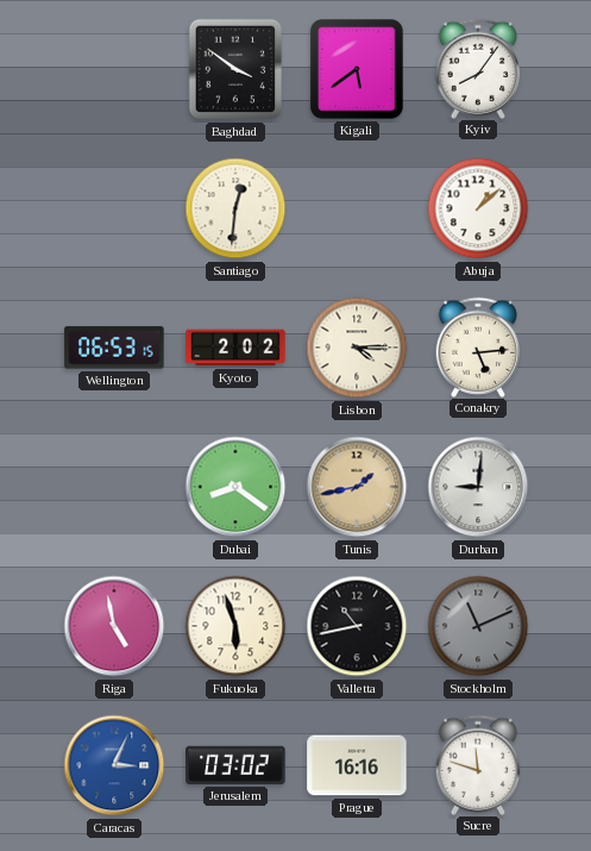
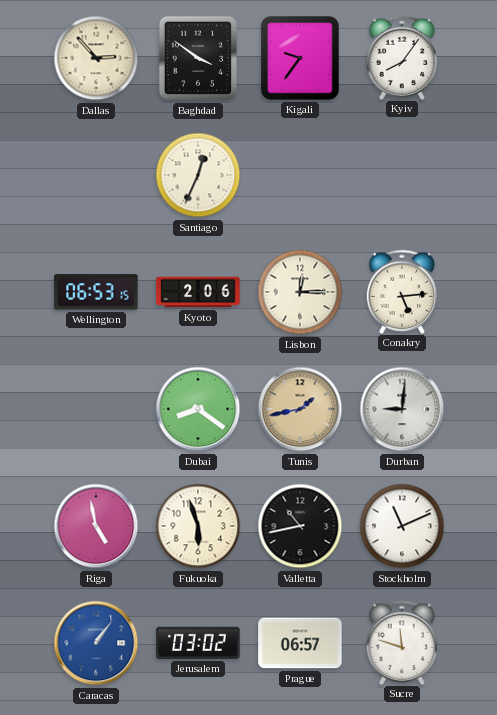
Dallas: none -> 2:53
Kigali: 5:39 -> 9:36
Santiago: 12:31 -> 12:34
Abuja: 1:08 -> none
Kyoto: 2:02 -> 2:06
Lisbon: 4:15 -> 12:15
Stockholm dial: grey -> white
Caracas: 3:04 -> 1:06
Prague: 16:16 -> 06:57
